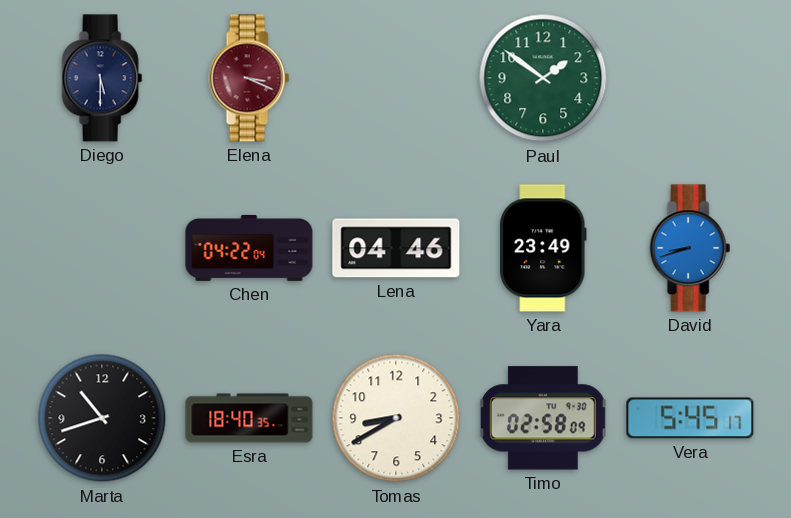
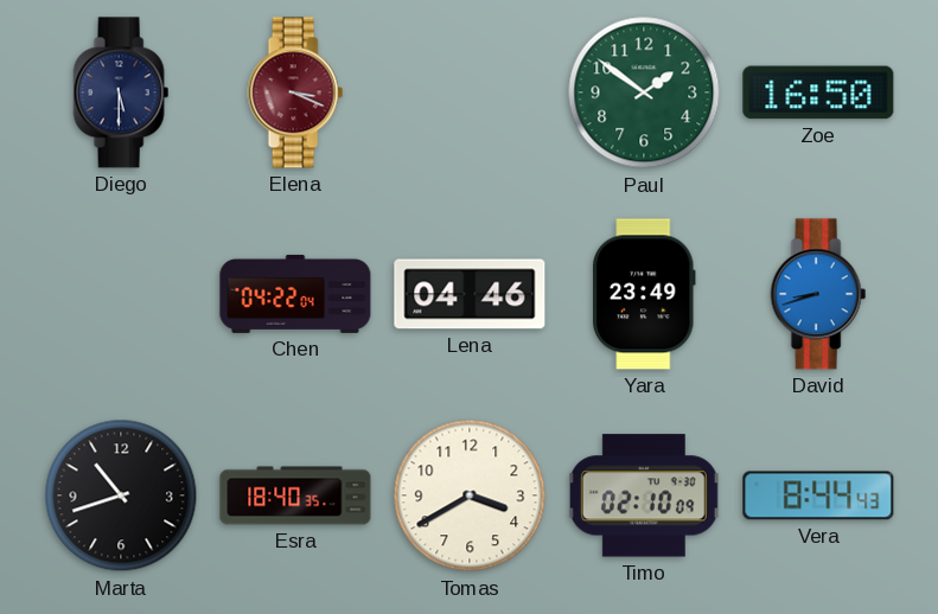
Zoe: none -> 16:50
Tomas: 8:40 -> 3:40
Timo: 02:58 -> 02:10
Vera: 5:45 -> 8:44
